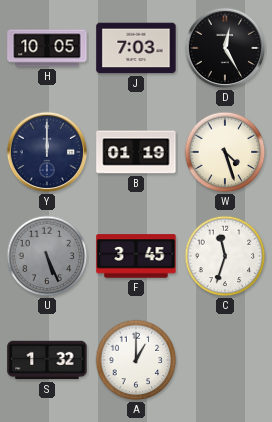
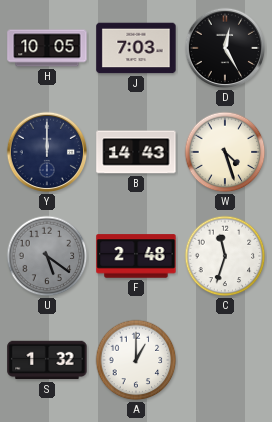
B: 01:19 -> 14:43
U: 5:26 -> 5:21
F: 3:45 -> 2:48
